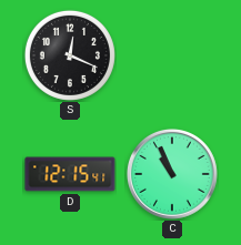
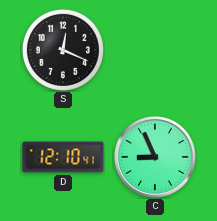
D: 12:15 -> 12:10
C: 10:56 -> 8:56
